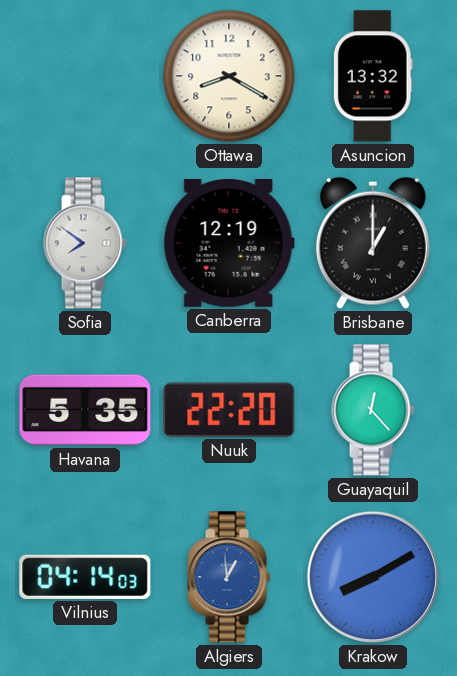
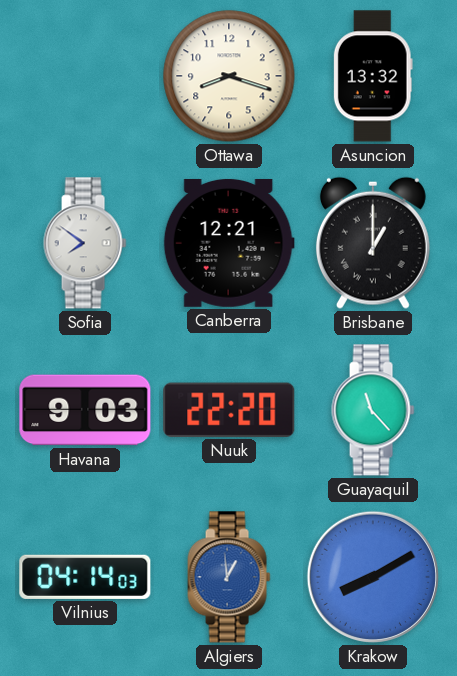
Ottawa: 8:20 -> 8:18
Canberra: 12:19 -> 12:21
Havana: 5:35 -> 9:03
Guayaquil: 12:23 -> 11:23
